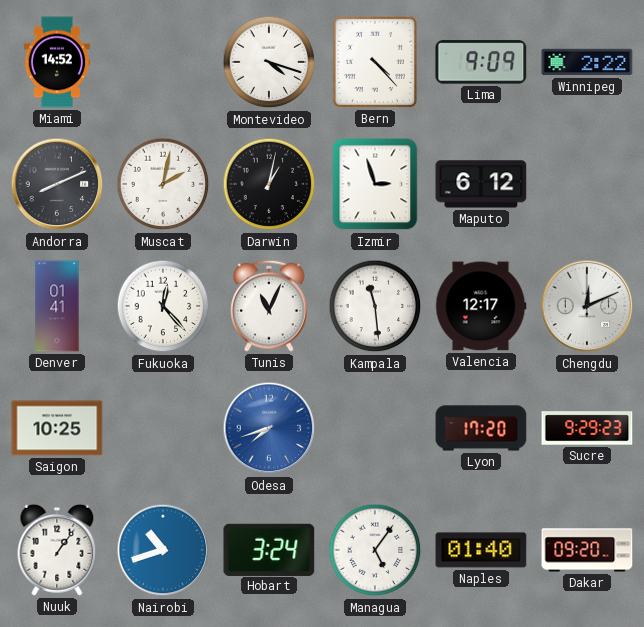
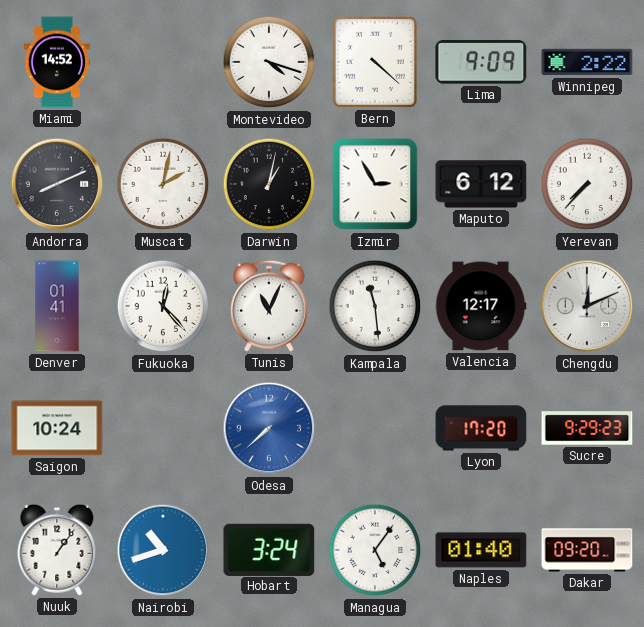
Bern: 4:23 -> 4:22
Izmir: 2:57 -> 2:55
Yerevan: none -> 7:37
Saigon: 10:25 -> 10:24
Odesa: 7:42 -> 7:38
